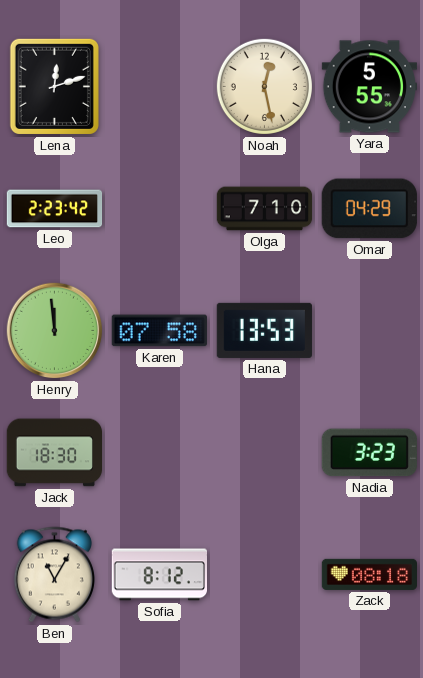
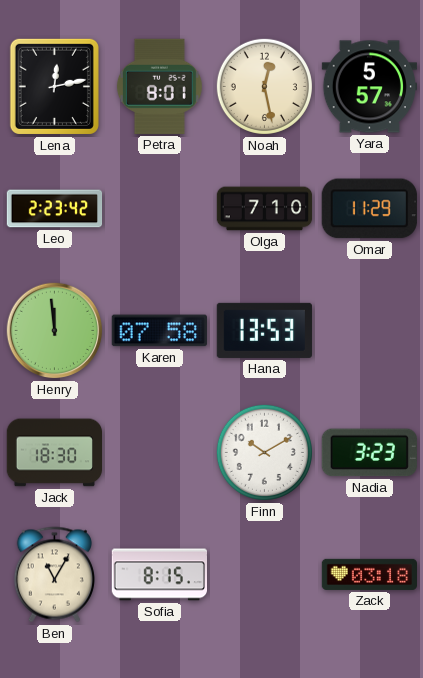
Lena: 12:12 -> 12:13
Petra: none -> 8:01
Yara: 5:55 -> 5:57
Omar: 04:29 -> 11:29
Finn: none -> 10:10
Sofia: 8:12 -> 8:15
Zack: 08:18 -> 03:18
